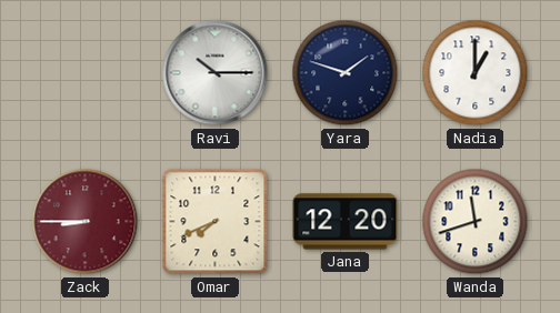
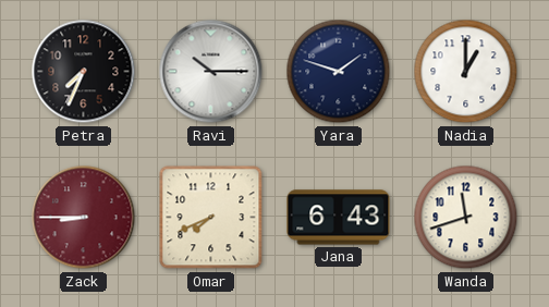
Petra: none -> 7:34
Jana: 12:20 -> 6:43
